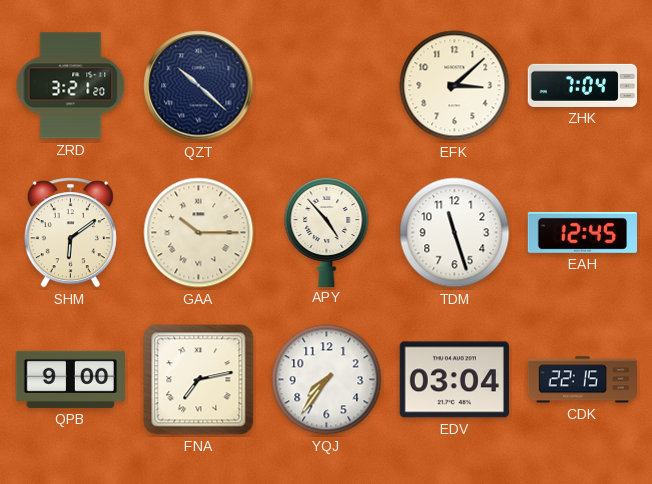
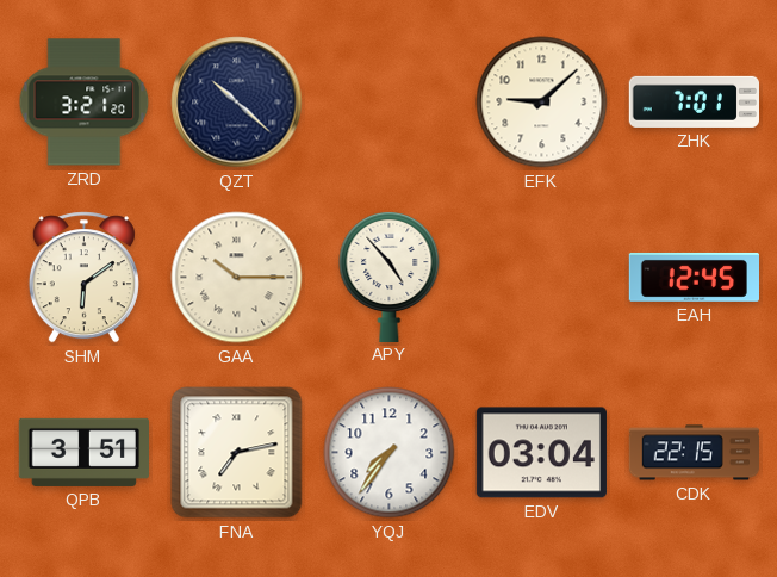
EFK: 3:08 -> 9:08
ZHK: 7:04 -> 7:01
TDM: 11:27 -> none
QPB: 9:00 -> 3:51
